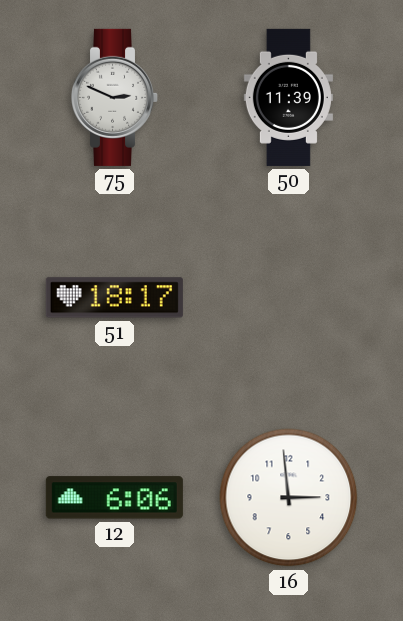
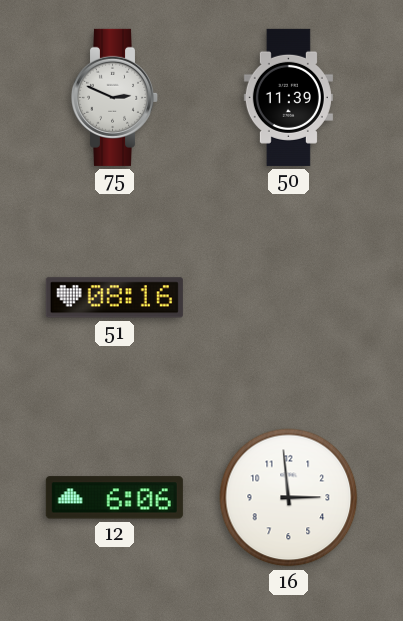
51: 18:17 -> 08:16
